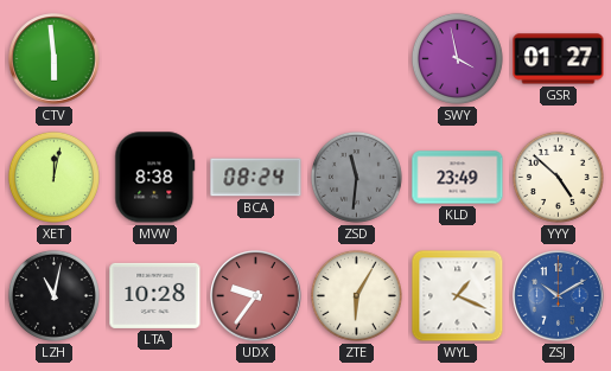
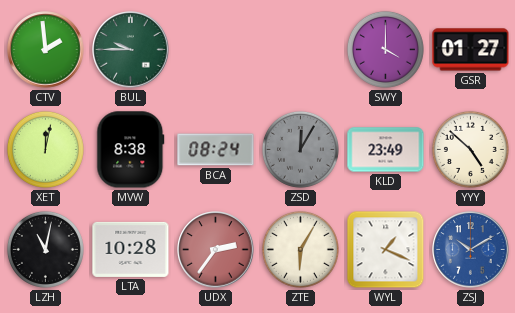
CTV: 5:59 -> 1:59
BUL: none -> 9:45
SWY: 3:58 -> 4:00
ZSD: 11:31 -> 12:05
UDX: 9:36 -> 2:36
